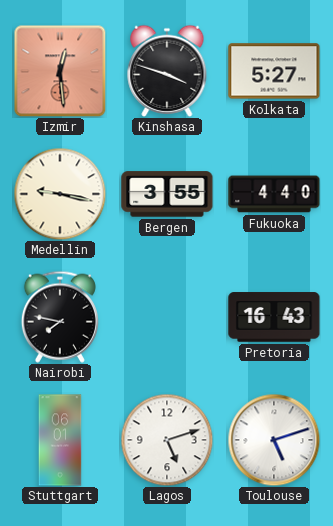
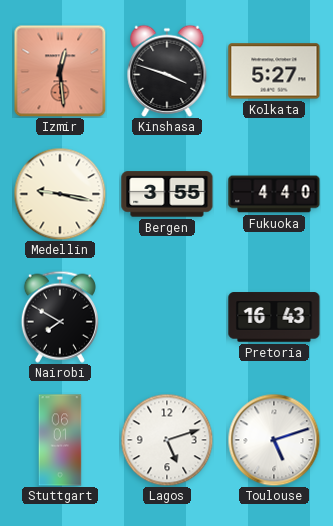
Nairobi: 7:47 -> 7:50
